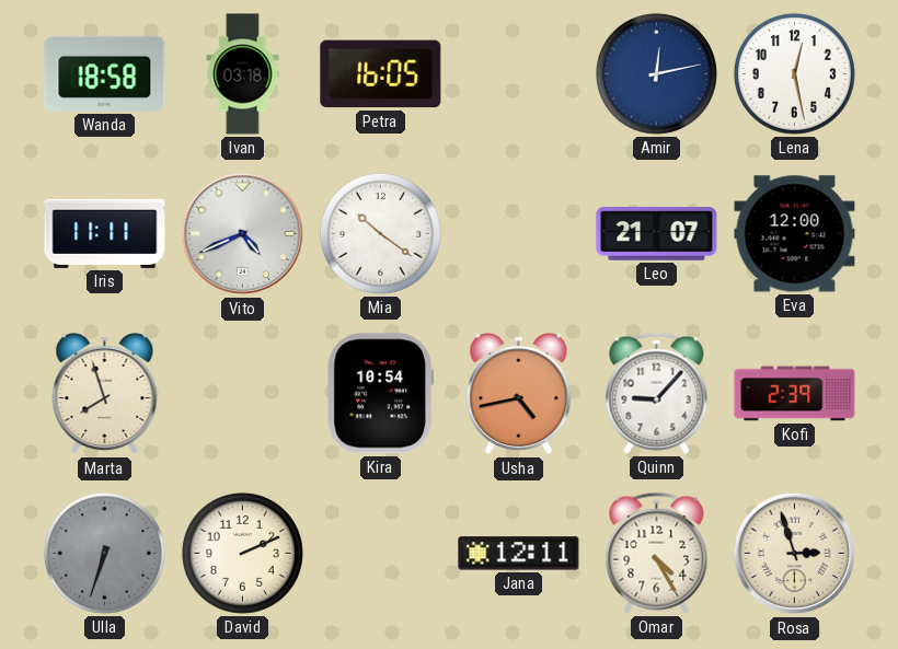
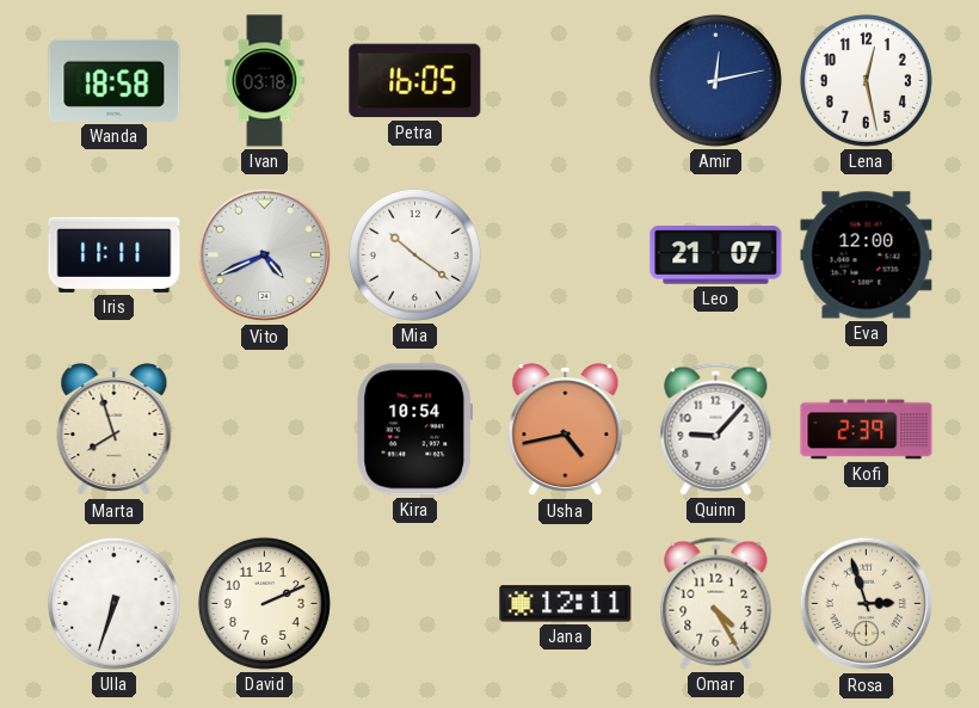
Ulla dial: grey -> white
